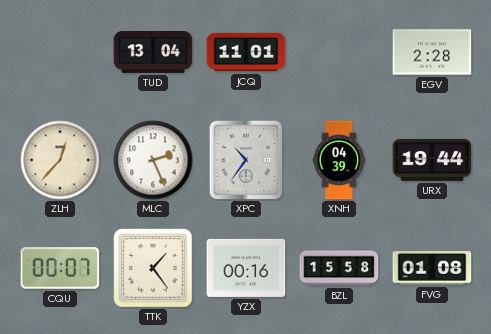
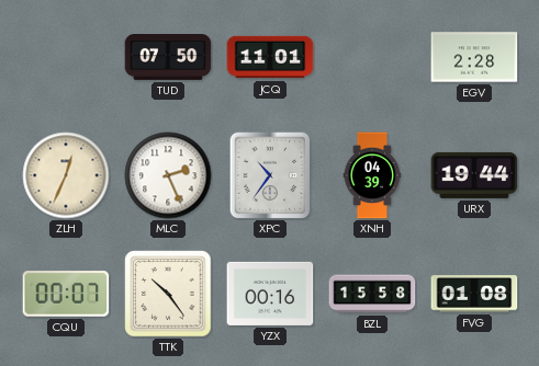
TUD: 13:04 -> 07:50
ZLH: 12:37 -> 12:34
TTK: 1:24 -> 10:24
